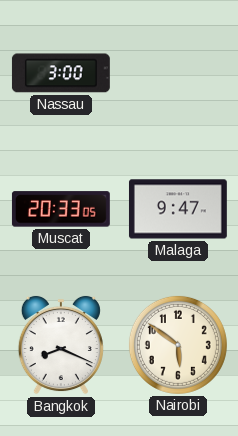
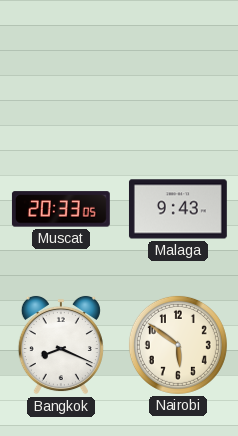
Nassau: 3:00 -> none
Malaga: 9:47 -> 9:43
